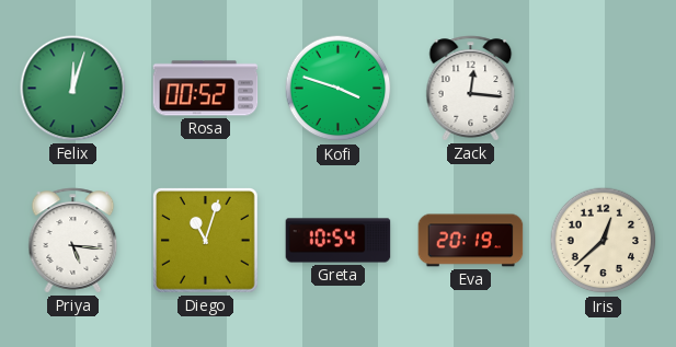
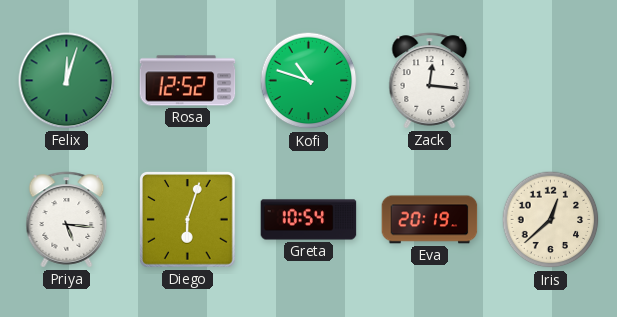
Rosa: 00:52 -> 12:52
Kofi: 3:48 -> 10:48
Diego: 11:03 -> 6:03
